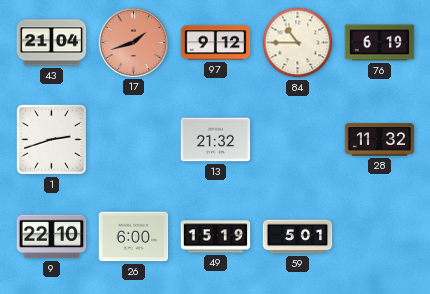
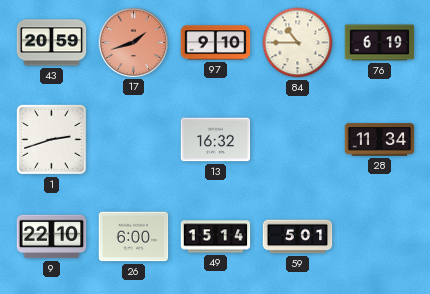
43: 21:04 -> 20:59
97: 9:12 -> 9:10
13: 21:32 -> 16:32
28: 11:32 -> 11:34
49: 15:19 -> 15:14
